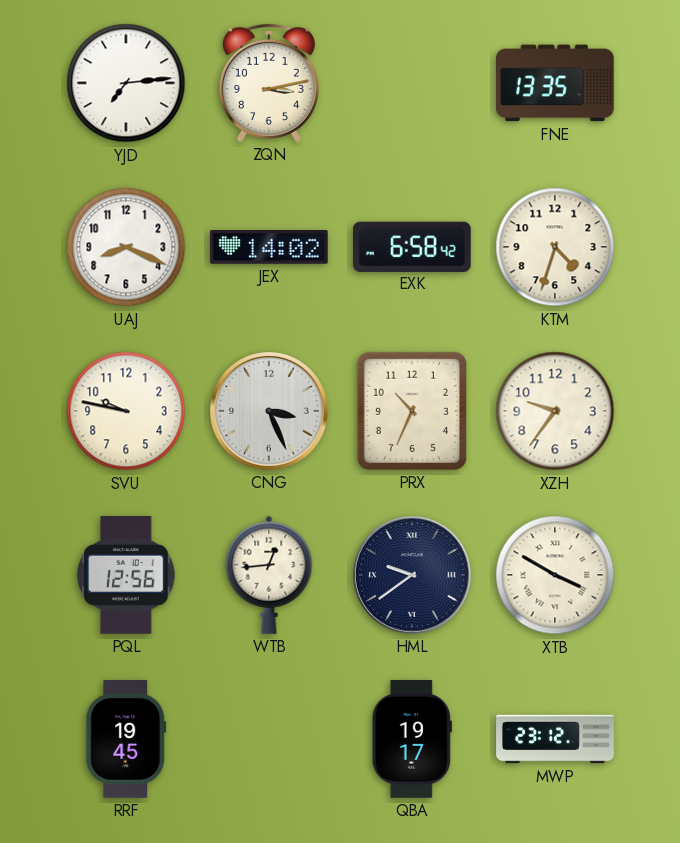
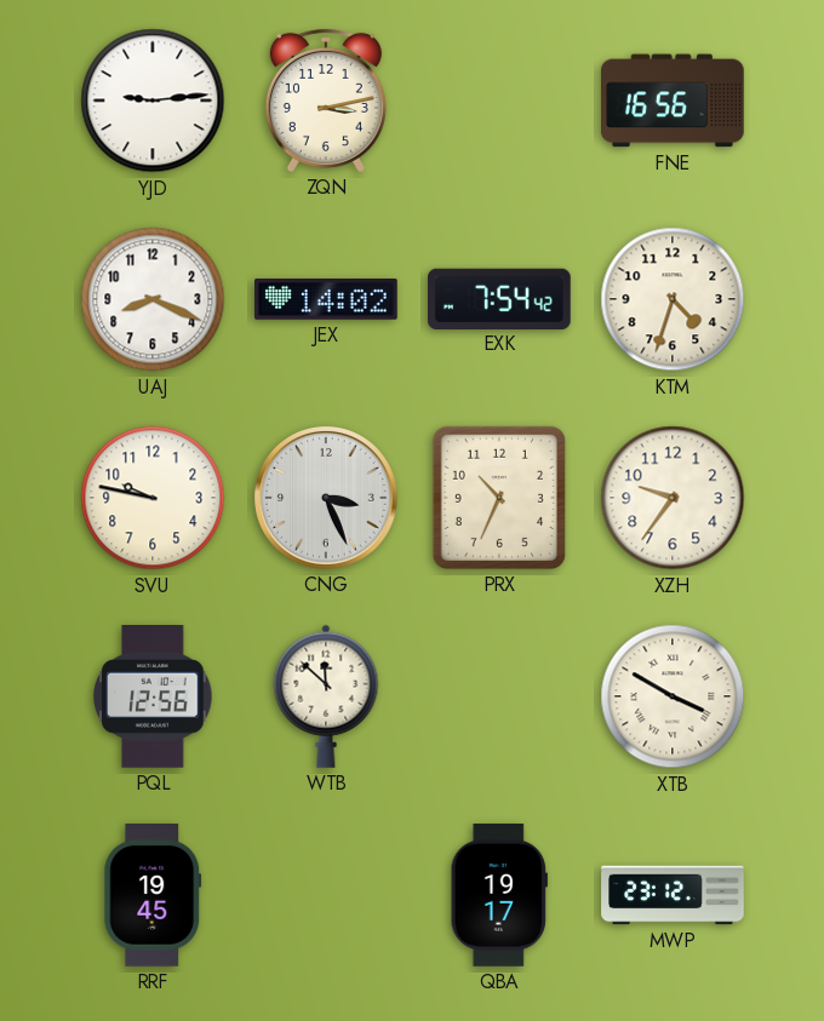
YJD: 7:14 -> 9:14
FNE: 13:35 -> 16:56
EXK: 6:58 -> 7:54
WTB: 12:44 -> 11:52
HML: 9:39 -> none
